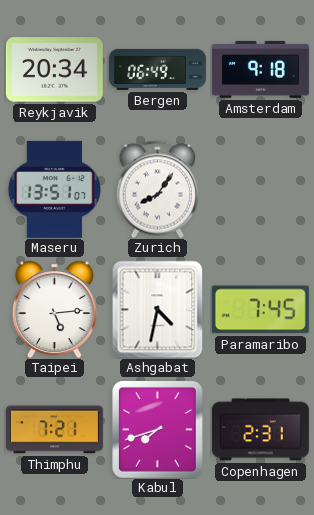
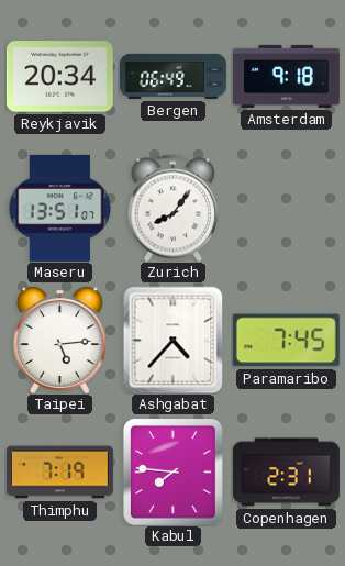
Ashgabat: 4:32 -> 4:37
Thimphu: 7:21 -> 7:19
Kabul: 7:42 -> 7:46
